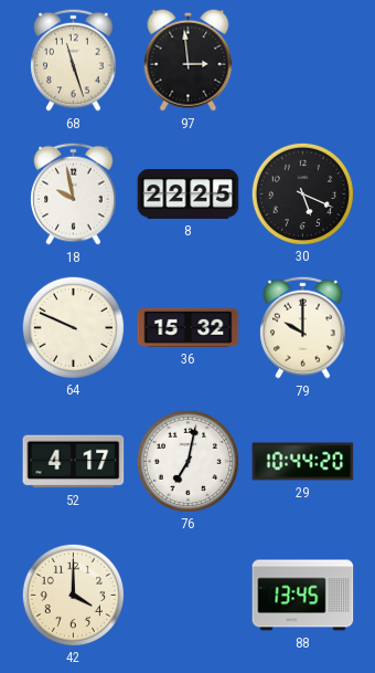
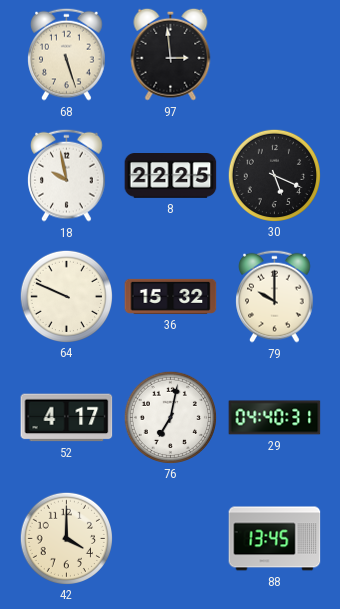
68: 11:27 -> 5:27
29: 10:44 -> 04:40
